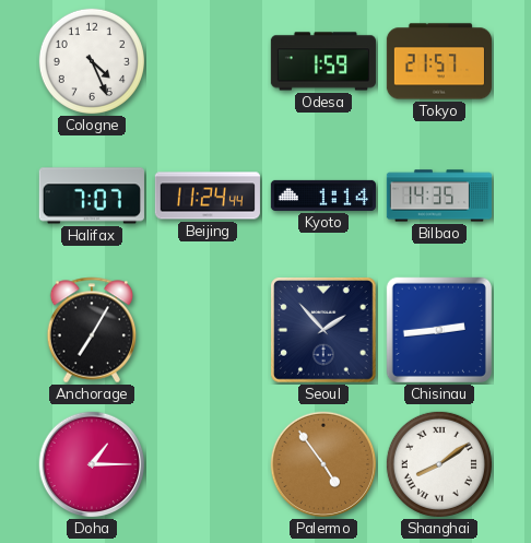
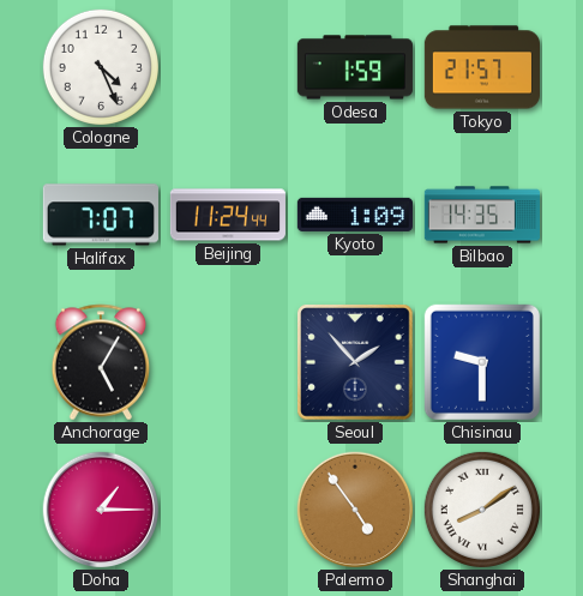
Kyoto: 1:14 -> 1:09
Anchorage: 7:05 -> 5:05
Chisinau: 2:44 -> 9:30
